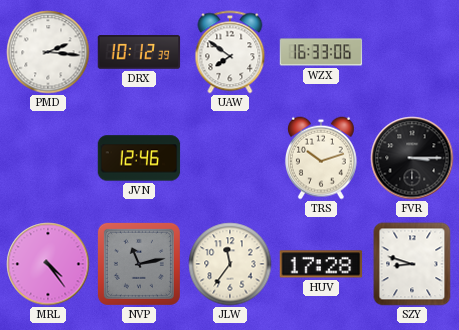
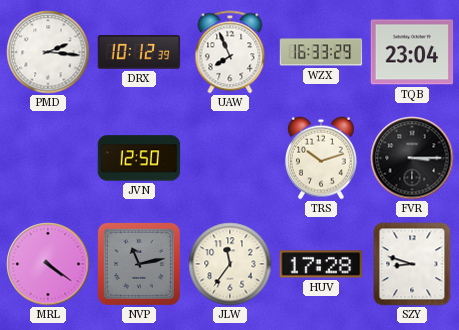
UAW: 7:51 -> 7:56
WZX: 16:33:06 -> 16:33:29
TQB: none -> 23:04
JVN: 12:46 -> 12:50
MRL: 4:24 -> 4:21
